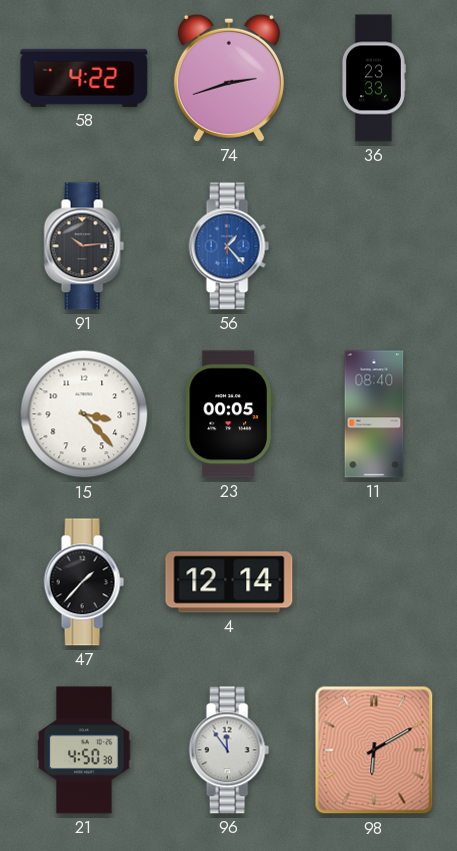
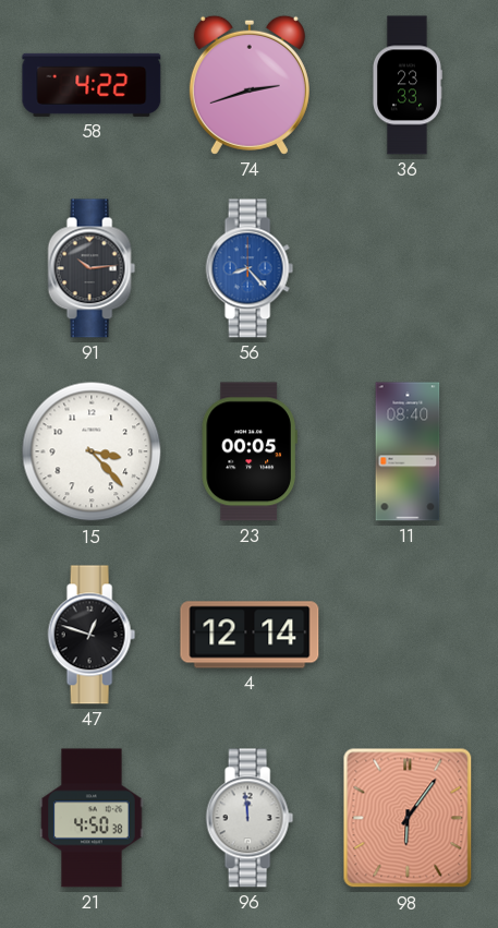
56: 1:23 -> 8:23
47: 1:37 -> 12:48
96: 11:54 -> 11:59
98: 6:10 -> 6:06
